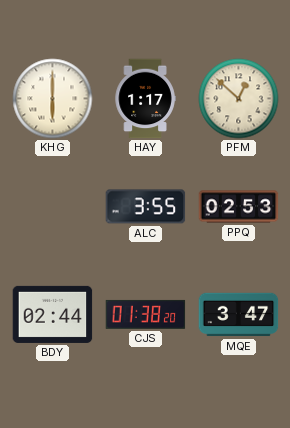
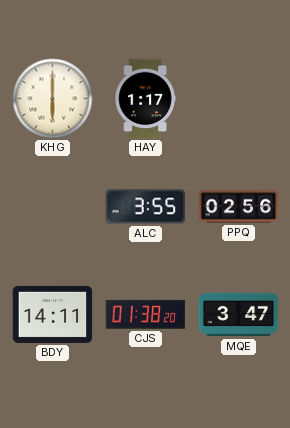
PFM: 12:52 -> none
PPQ: 02:53 -> 02:56
BDY: 02:44 -> 14:11
